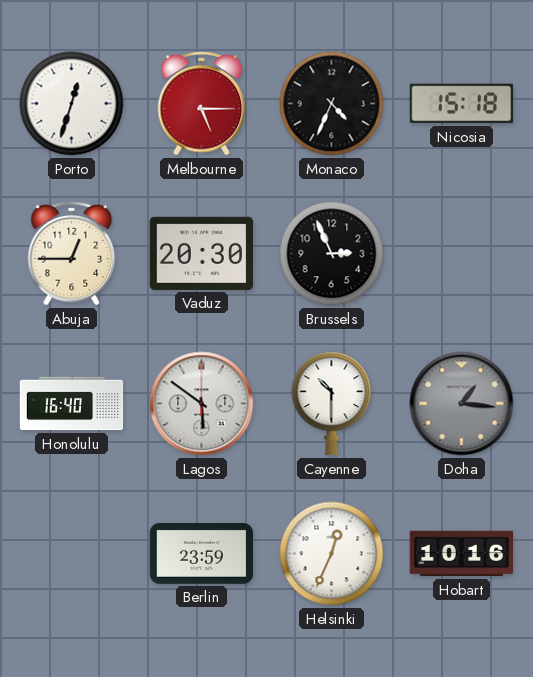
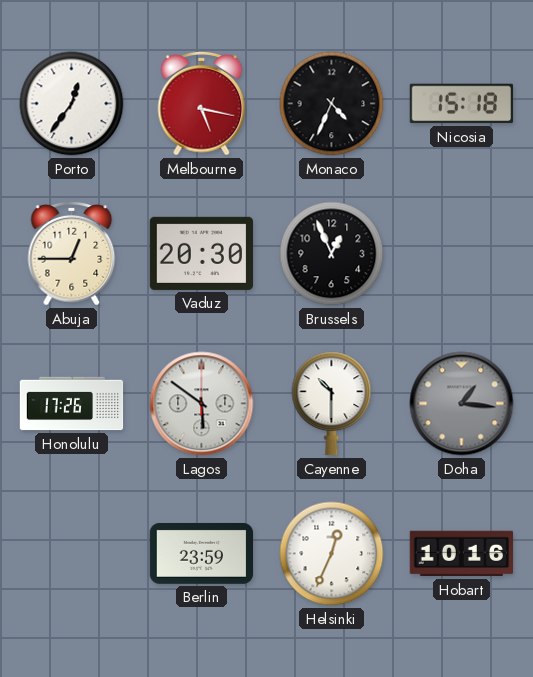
Porto: 12:33 -> 12:36
Melbourne: 5:15 -> 5:17
Brussels: 2:56 -> 12:56
Honolulu: 16:40 -> 17:26
